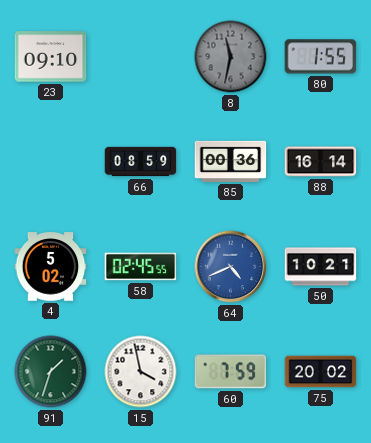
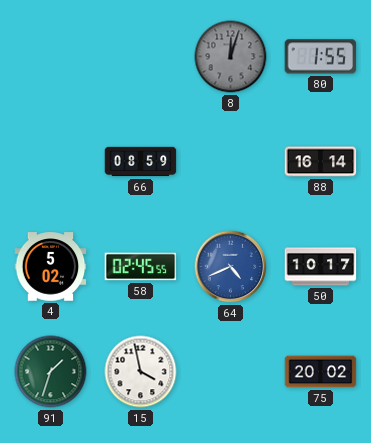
23: 09:10 -> none
8: 11:32 -> 12:03
85: 00:36 -> none
50: 10:21 -> 10:17
60: 7:59 -> none
